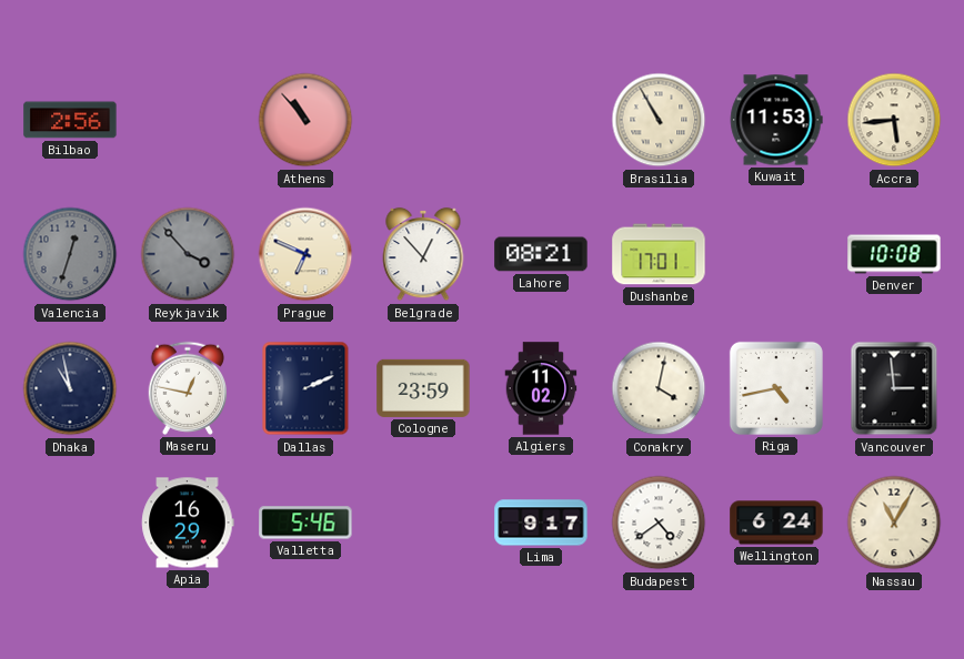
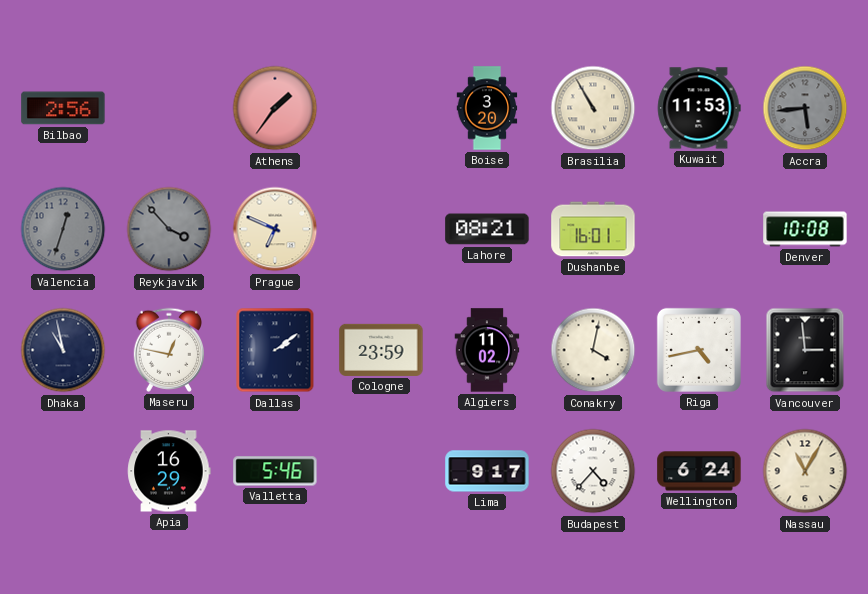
Athens: 10:53 -> 1:36
Boise: none -> 3:20
Accra dial: cream -> grey
Belgrade: 12:53 -> none
Dushanbe: 17:01 -> 16:01
Dallas: 2:11 -> 2:09
Budapest: 4:39 -> 4:37
